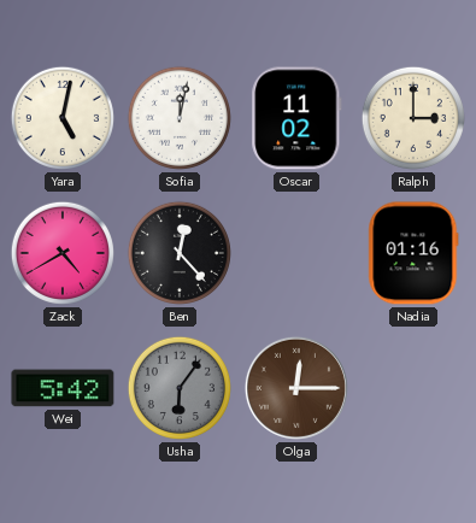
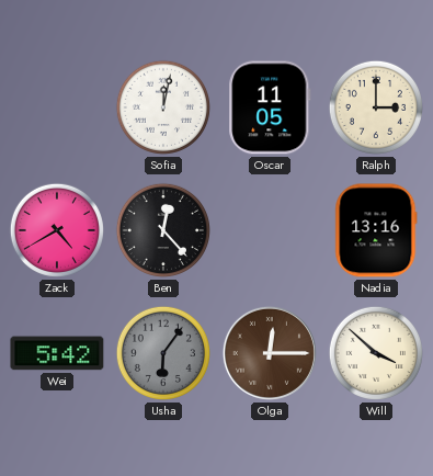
Yara: 5:02 -> none
Oscar: 11:02 -> 11:05
Nadia: 01:16 -> 13:16
Will: none -> 3:52
